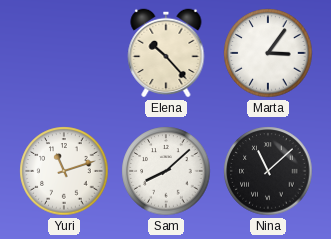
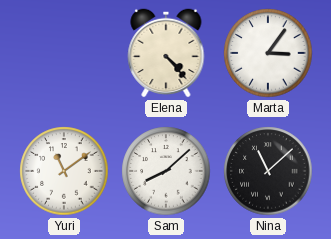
Elena: 10:23 -> 4:23
Yuri: 11:12 -> 11:09
